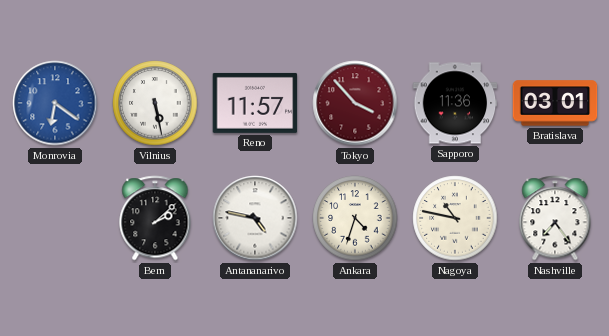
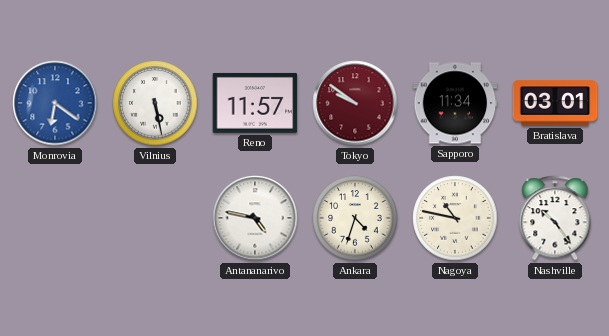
Tokyo: 3:53 -> 9:51
Sapporo: 11:36 -> 11:34
Bern: 2:08 -> none
Nashville: 7:24 -> 10:24
